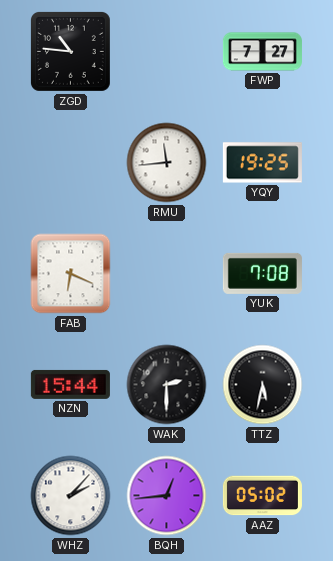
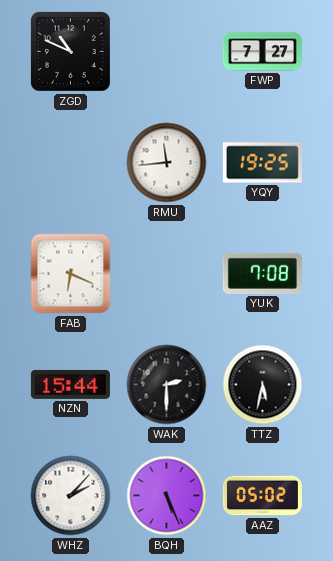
ZGD: 10:46 -> 10:49
BQH: 12:44 -> 5:26
